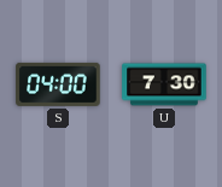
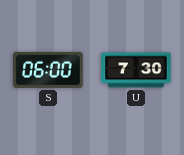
S: 04:00 -> 06:00
